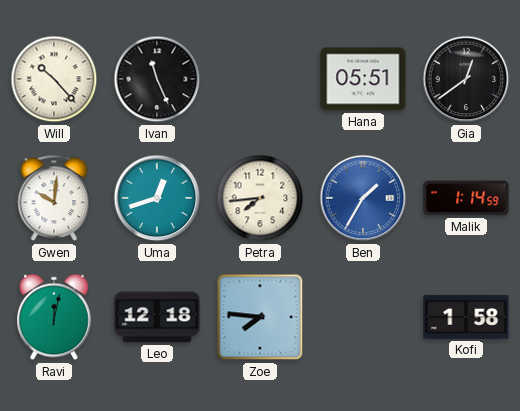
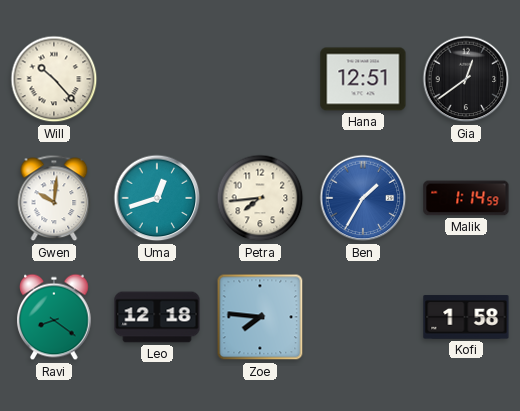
Ivan: 11:26 -> none
Hana: 05:51 -> 12:51
Ravi: 12:02 -> 8:21
